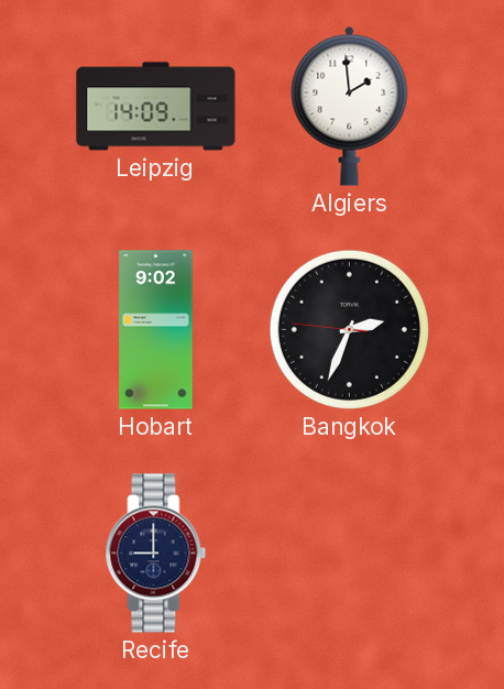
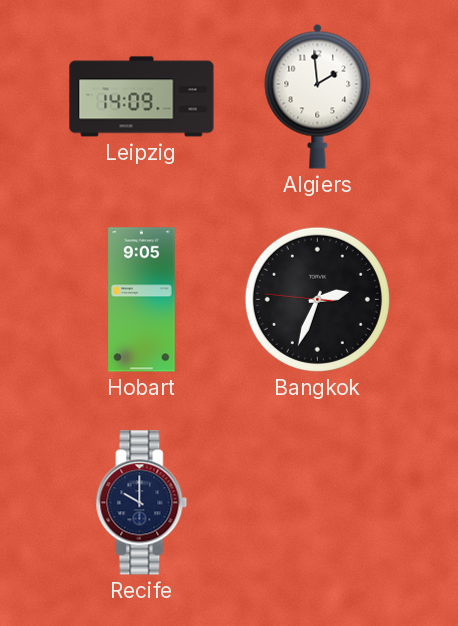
Hobart: 9:02 -> 9:05
Recife: 9:00 -> 10:00
